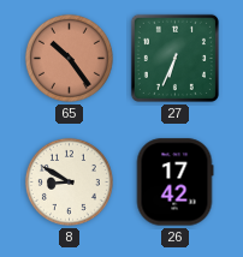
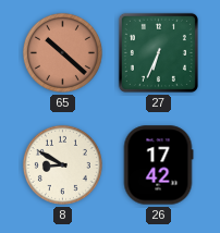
65: 10:24 -> 10:22
